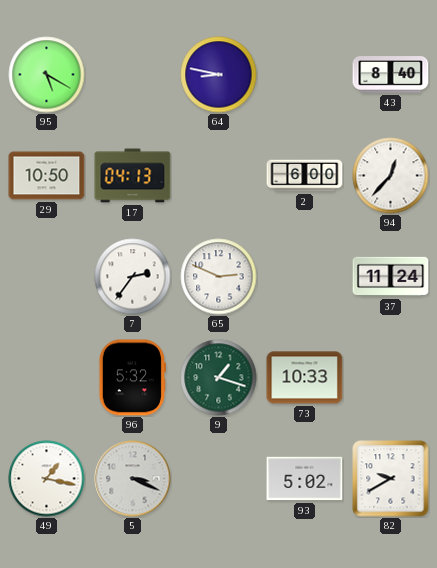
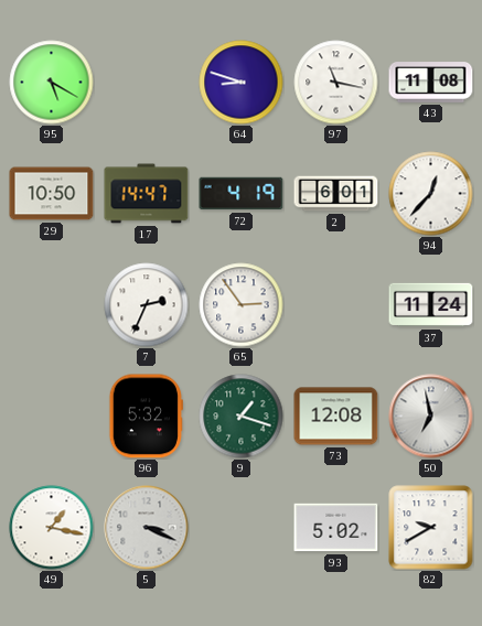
64: 8:47 -> 8:48
97: none -> 11:17
43: 8:40 -> 11:08
17: 04:13 -> 14:47
72: none -> 4:19
2: 6:00 -> 6:01
7: 2:36 -> 2:34
65: 2:49 -> 2:54
73: 10:33 -> 12:08
50: none -> 6:58
